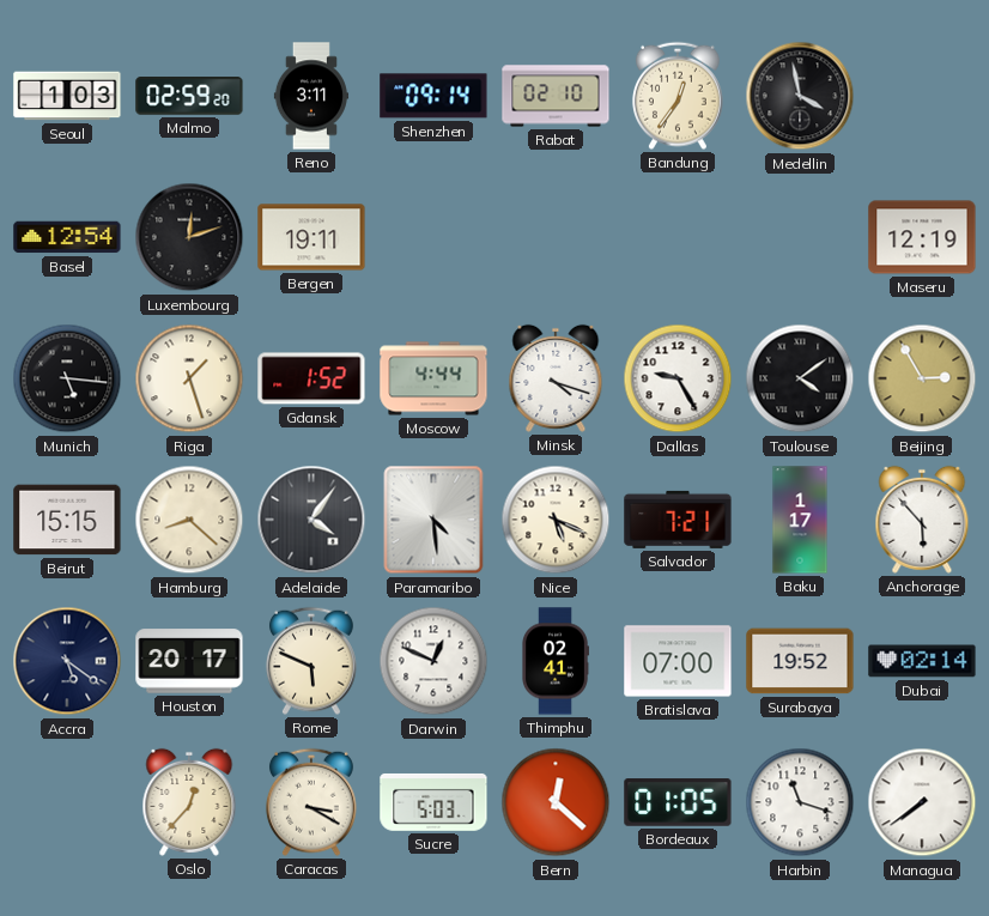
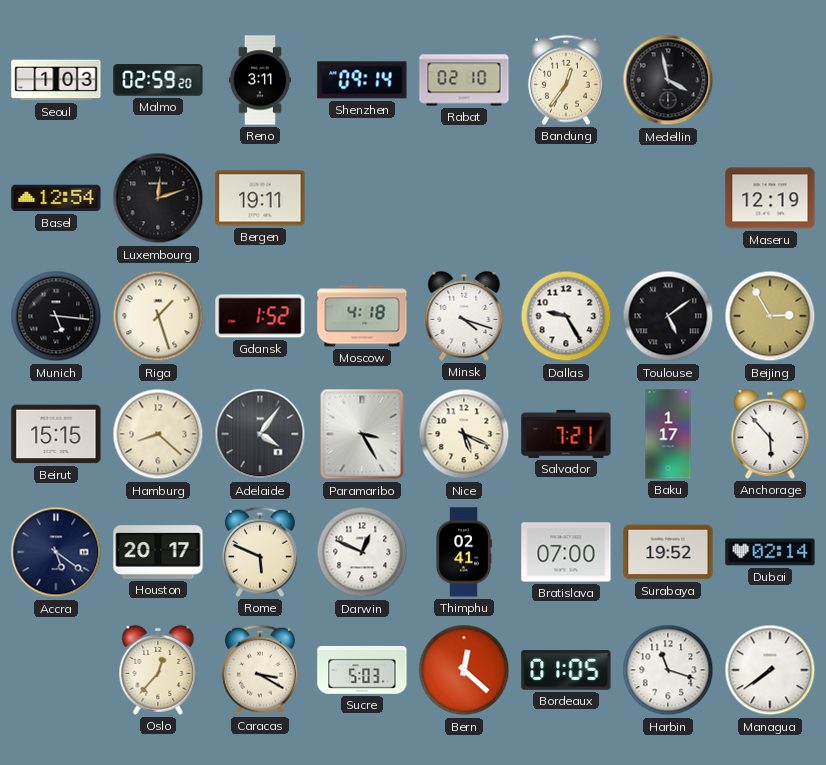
Moscow: 4:44 -> 4:18
Toulouse: 4:09 -> 5:09
Paramaribo: 4:29 -> 3:25
